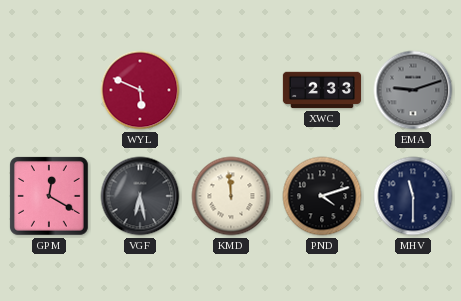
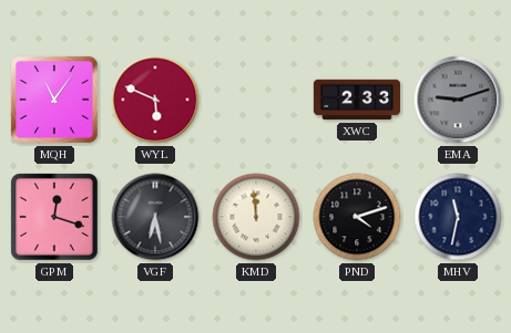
MQH: none -> 11:06
GPM: 12:20 -> 12:18
MHV: 11:30 -> 11:32
